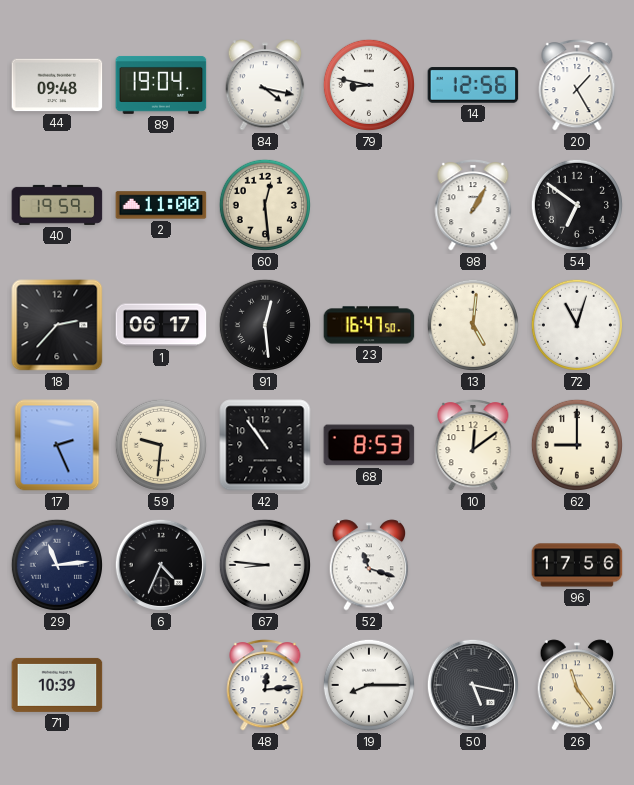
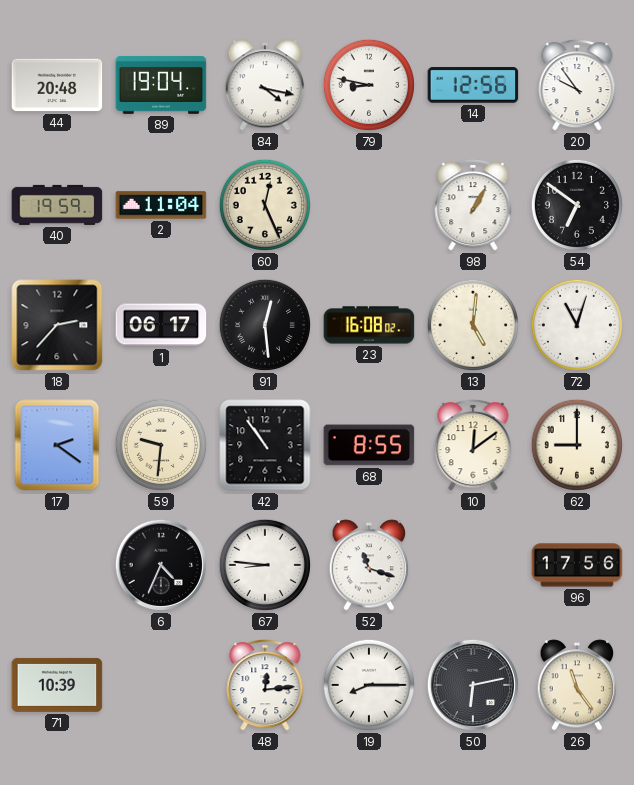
44: 09:48 -> 20:48
20: 1:25 -> 9:54
2: 11:00 -> 11:04
60: 12:29 -> 12:26
23: 16:47 -> 16:08
17: 2:26 -> 2:21
68: 8:53 -> 8:55
29: 11:14 -> none
50: 5:17 -> 6:13
